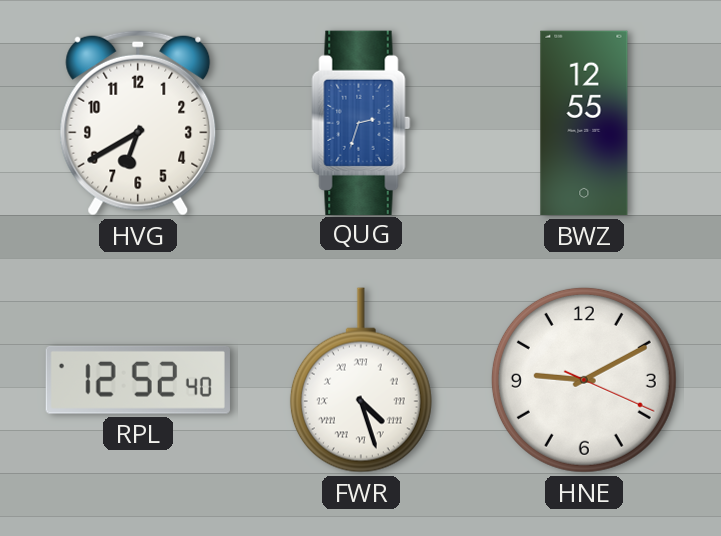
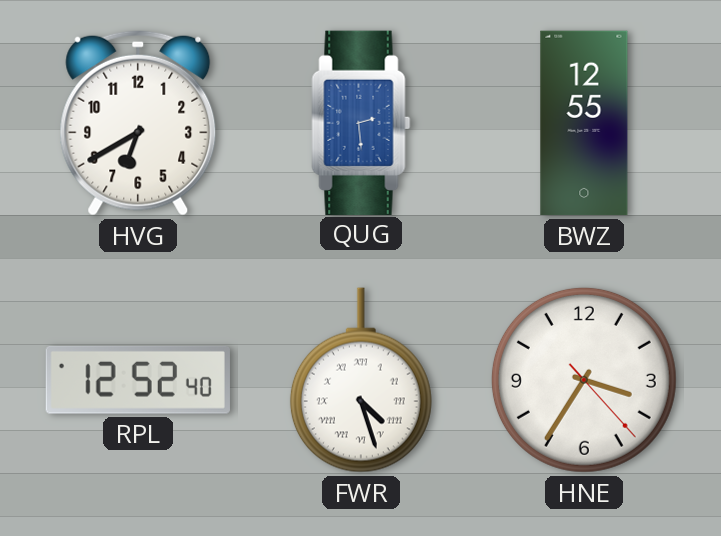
QUG: 2:33 -> 2:29
HNE: 9:10 -> 3:35
